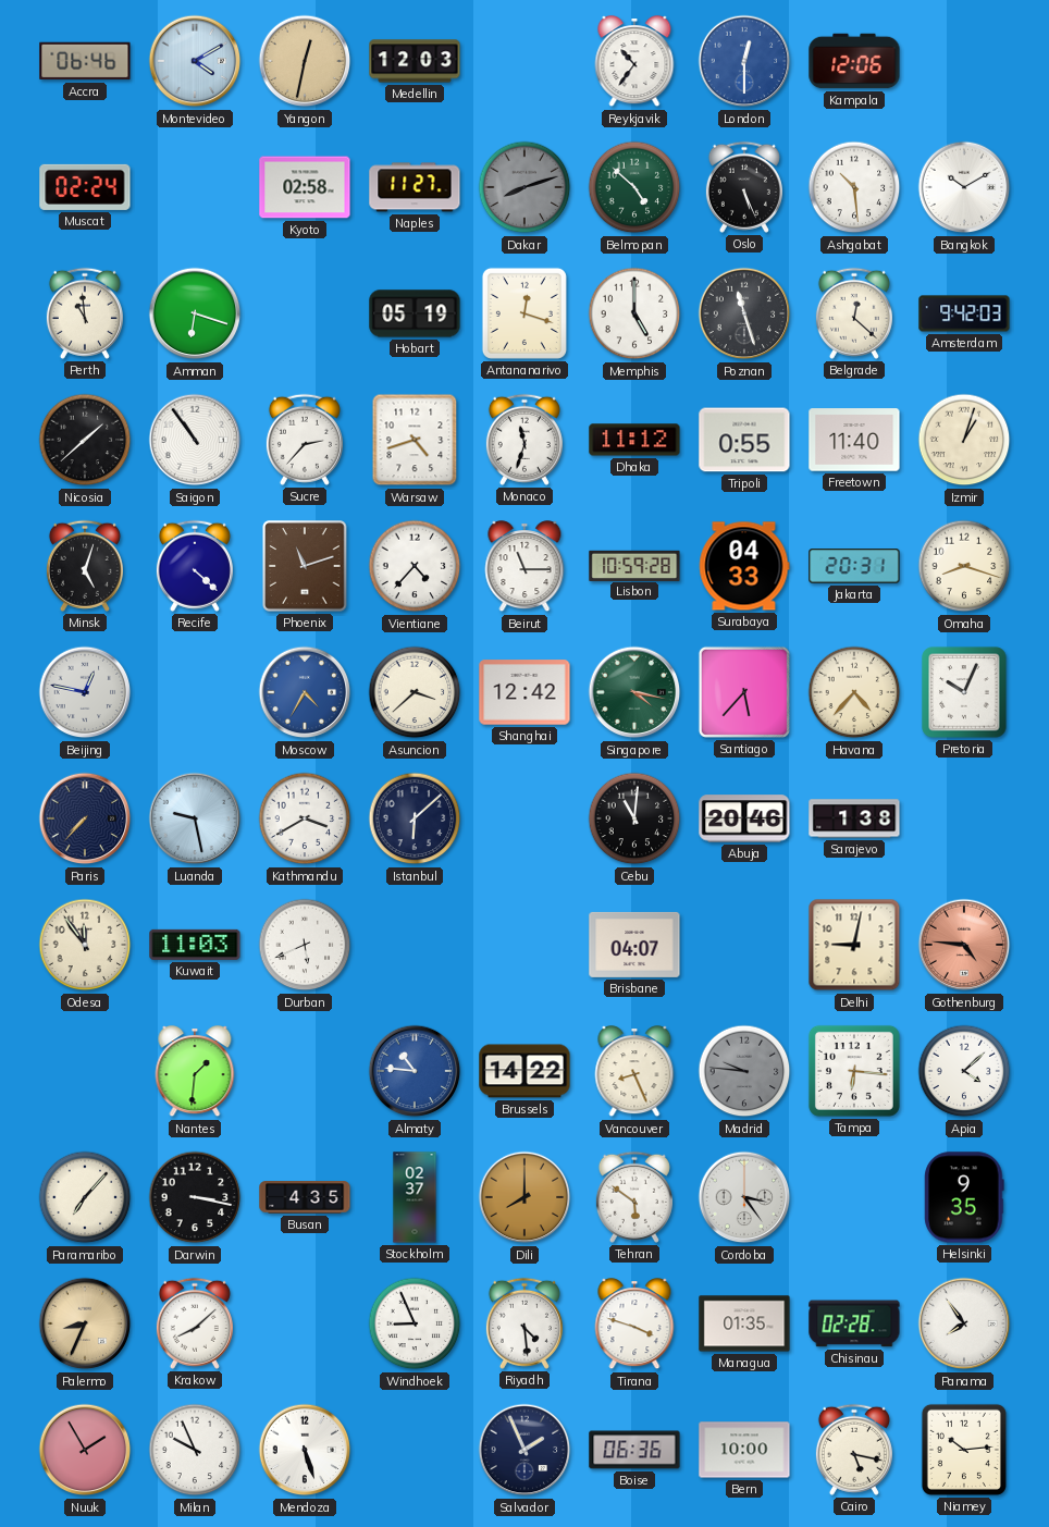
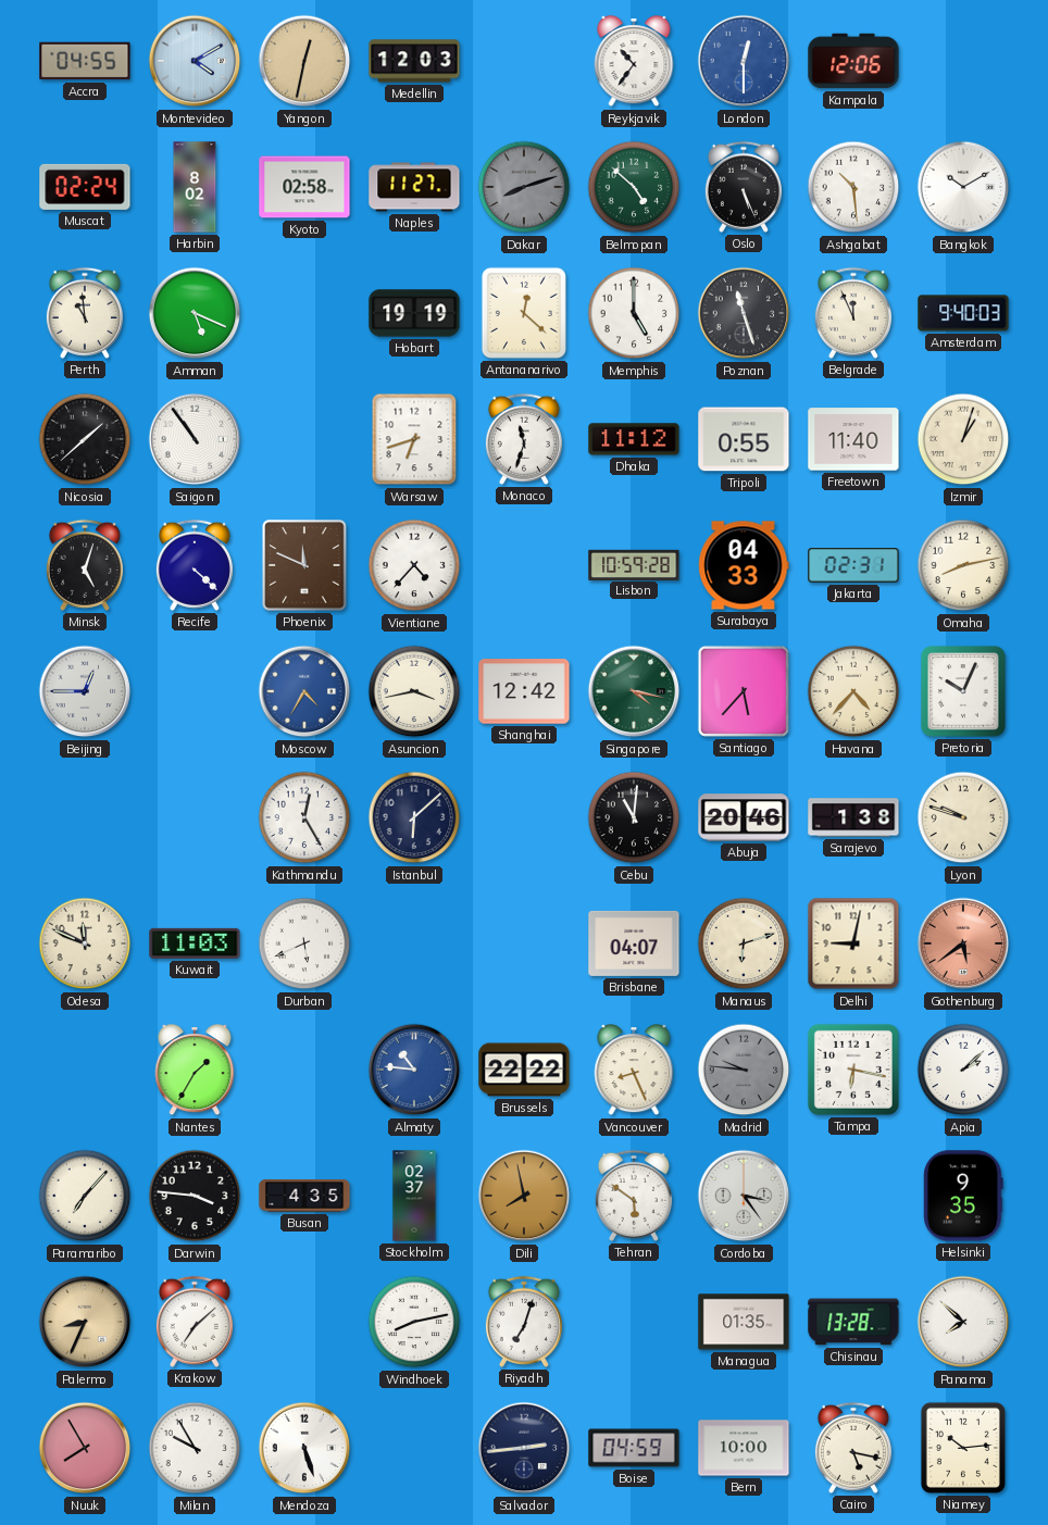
Accra: 06:46 -> 04:55
Harbin: none -> 8:02
Amman: 6:18 -> 5:19
Hobart: 05:19 -> 19:19
Antananarivo: 12:18 -> 12:22
Belgrade: 12:22 -> 11:56
Amsterdam: 9:42 -> 9:40
Sucre: 2:37 -> none
Warsaw: 4:42 -> 6:42
Phoenix: 11:12 -> 11:49
Beirut: 11:15 -> none
Jakarta: 20:31 -> 02:31
Omaha: 8:18 -> 8:13
Beijing: 12:47 -> 12:45
Asuncion: 3:38 -> 3:43
Paris: 7:37 -> none
Luanda: 9:28 -> none
Kathmandu: 3:40 -> 12:25
Lyon: none -> 9:48
Odesa: 11:54 -> 11:49
Manaus: none -> 6:12
Gothenburg: 4:46 -> 5:39
Nantes: 1:31 -> 1:35
Brussels: 14:22 -> 22:22
Tampa: 6:16 -> 6:17
Apia: 4:08 -> 2:08
Darwin: 3:17 -> 3:46
Dili: 8:00 -> 7:58
Krakow: 8:08 -> 7:08
Windhoek: 8:56 -> 8:13
Riyadh: 4:29 -> 7:03
Tirana: 3:48 -> none
Chisinau: 02:28 -> 13:28
Panama: 7:54 -> 7:52
Nuuk: 1:55 -> 7:55
Milan: 9:56 -> 9:55
Salvador: 1:56 -> 2:44
Boise: 06:36 -> 04:59
